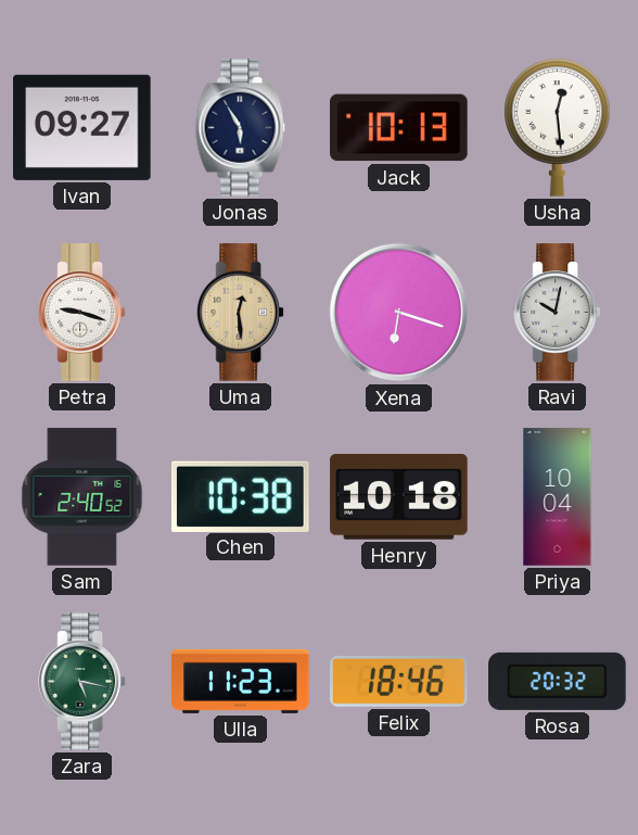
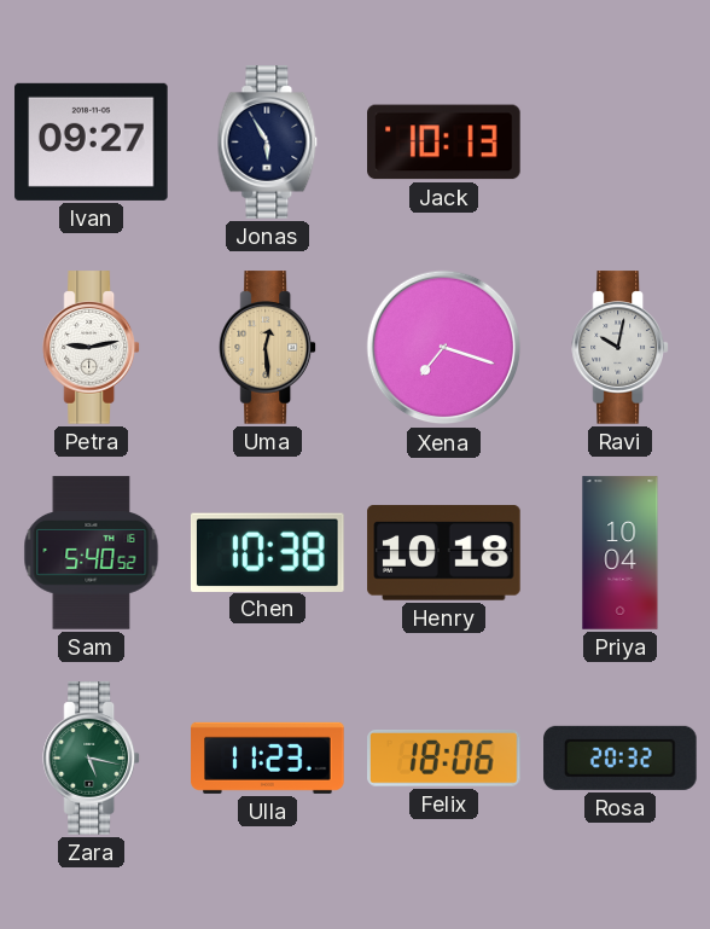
Usha: 12:29 -> none
Petra: 9:18 -> 9:13
Xena: 6:18 -> 7:18
Sam: 2:40 -> 5:40
Felix: 18:46 -> 18:06
